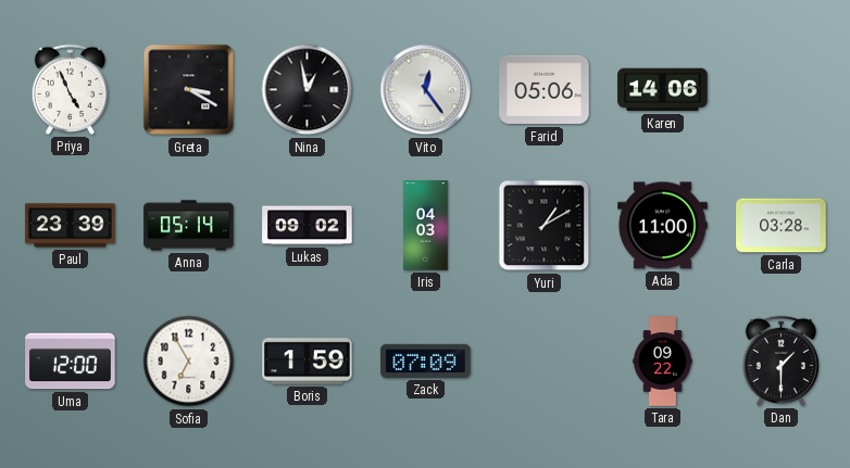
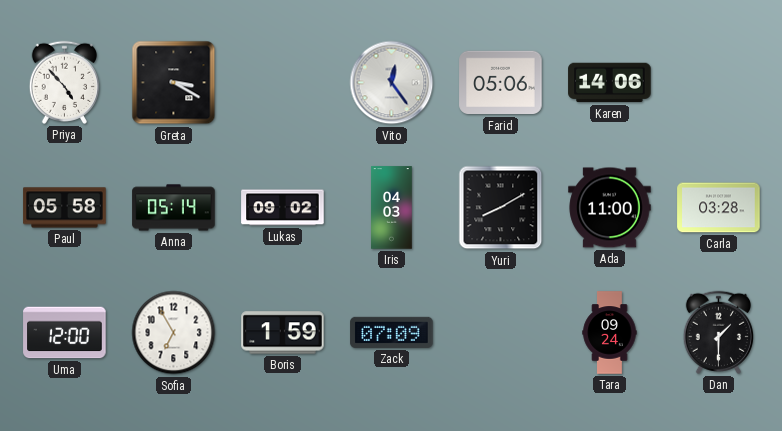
Priya: 4:56 -> 4:53
Nina: 12:58 -> none
Paul: 23:39 -> 05:58
Yuri: 1:10 -> 8:10
Tara: 09:22 -> 09:24
